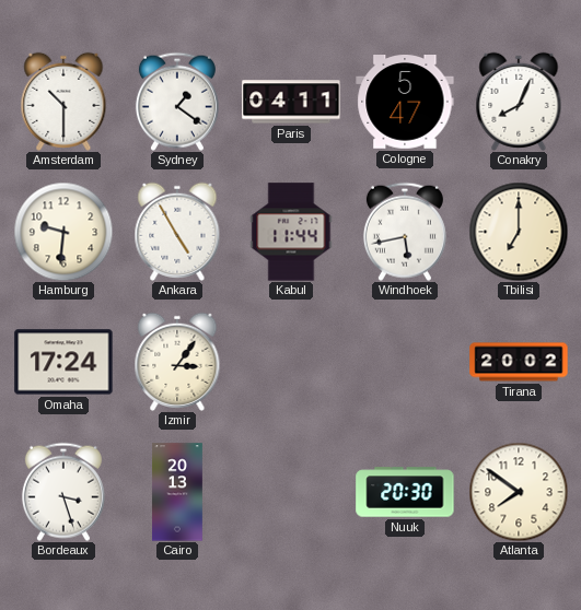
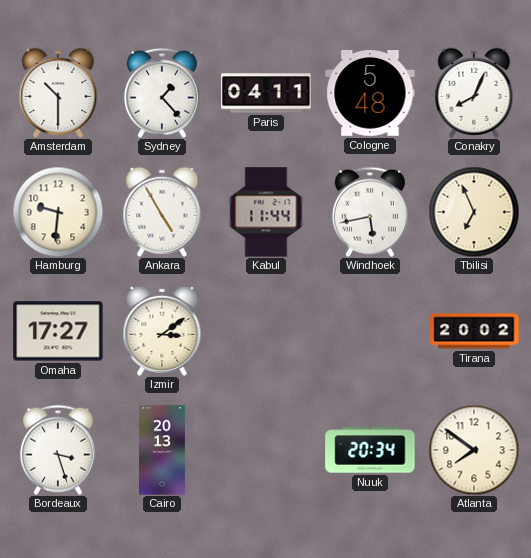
Sydney: 1:21 -> 1:23
Cologne: 5:47 -> 5:48
Tbilisi: 7:00 -> 6:56
Omaha: 17:24 -> 17:27
Izmir: 3:06 -> 3:09
Nuuk: 20:30 -> 20:34
